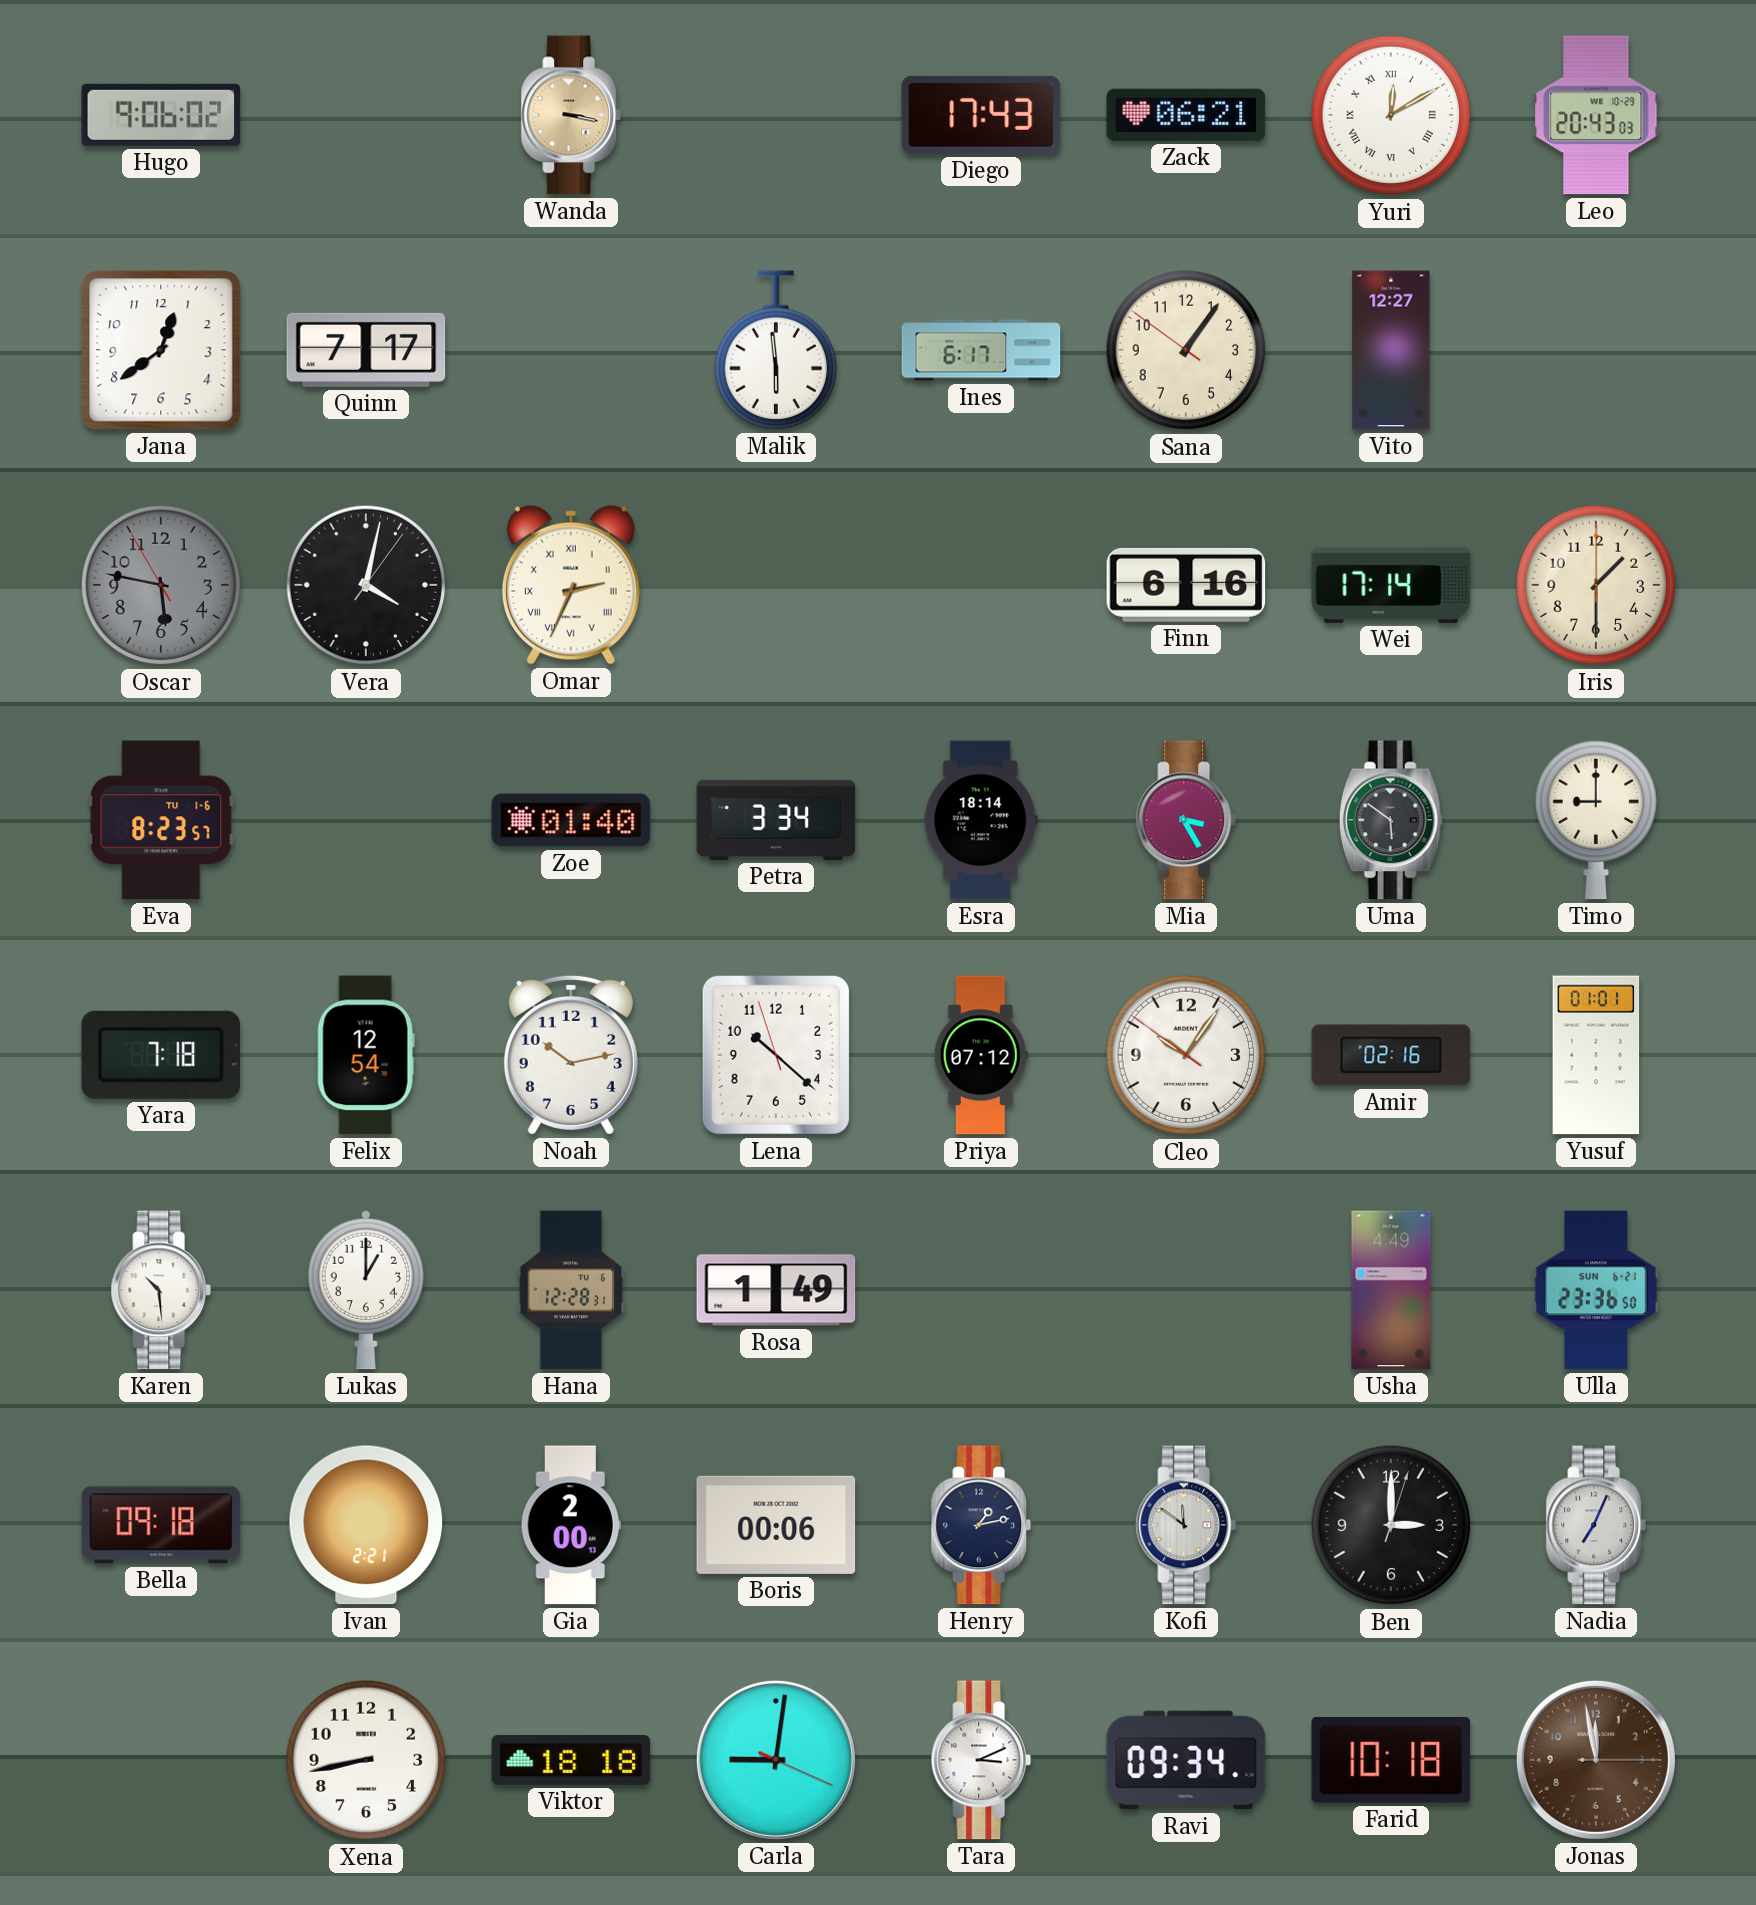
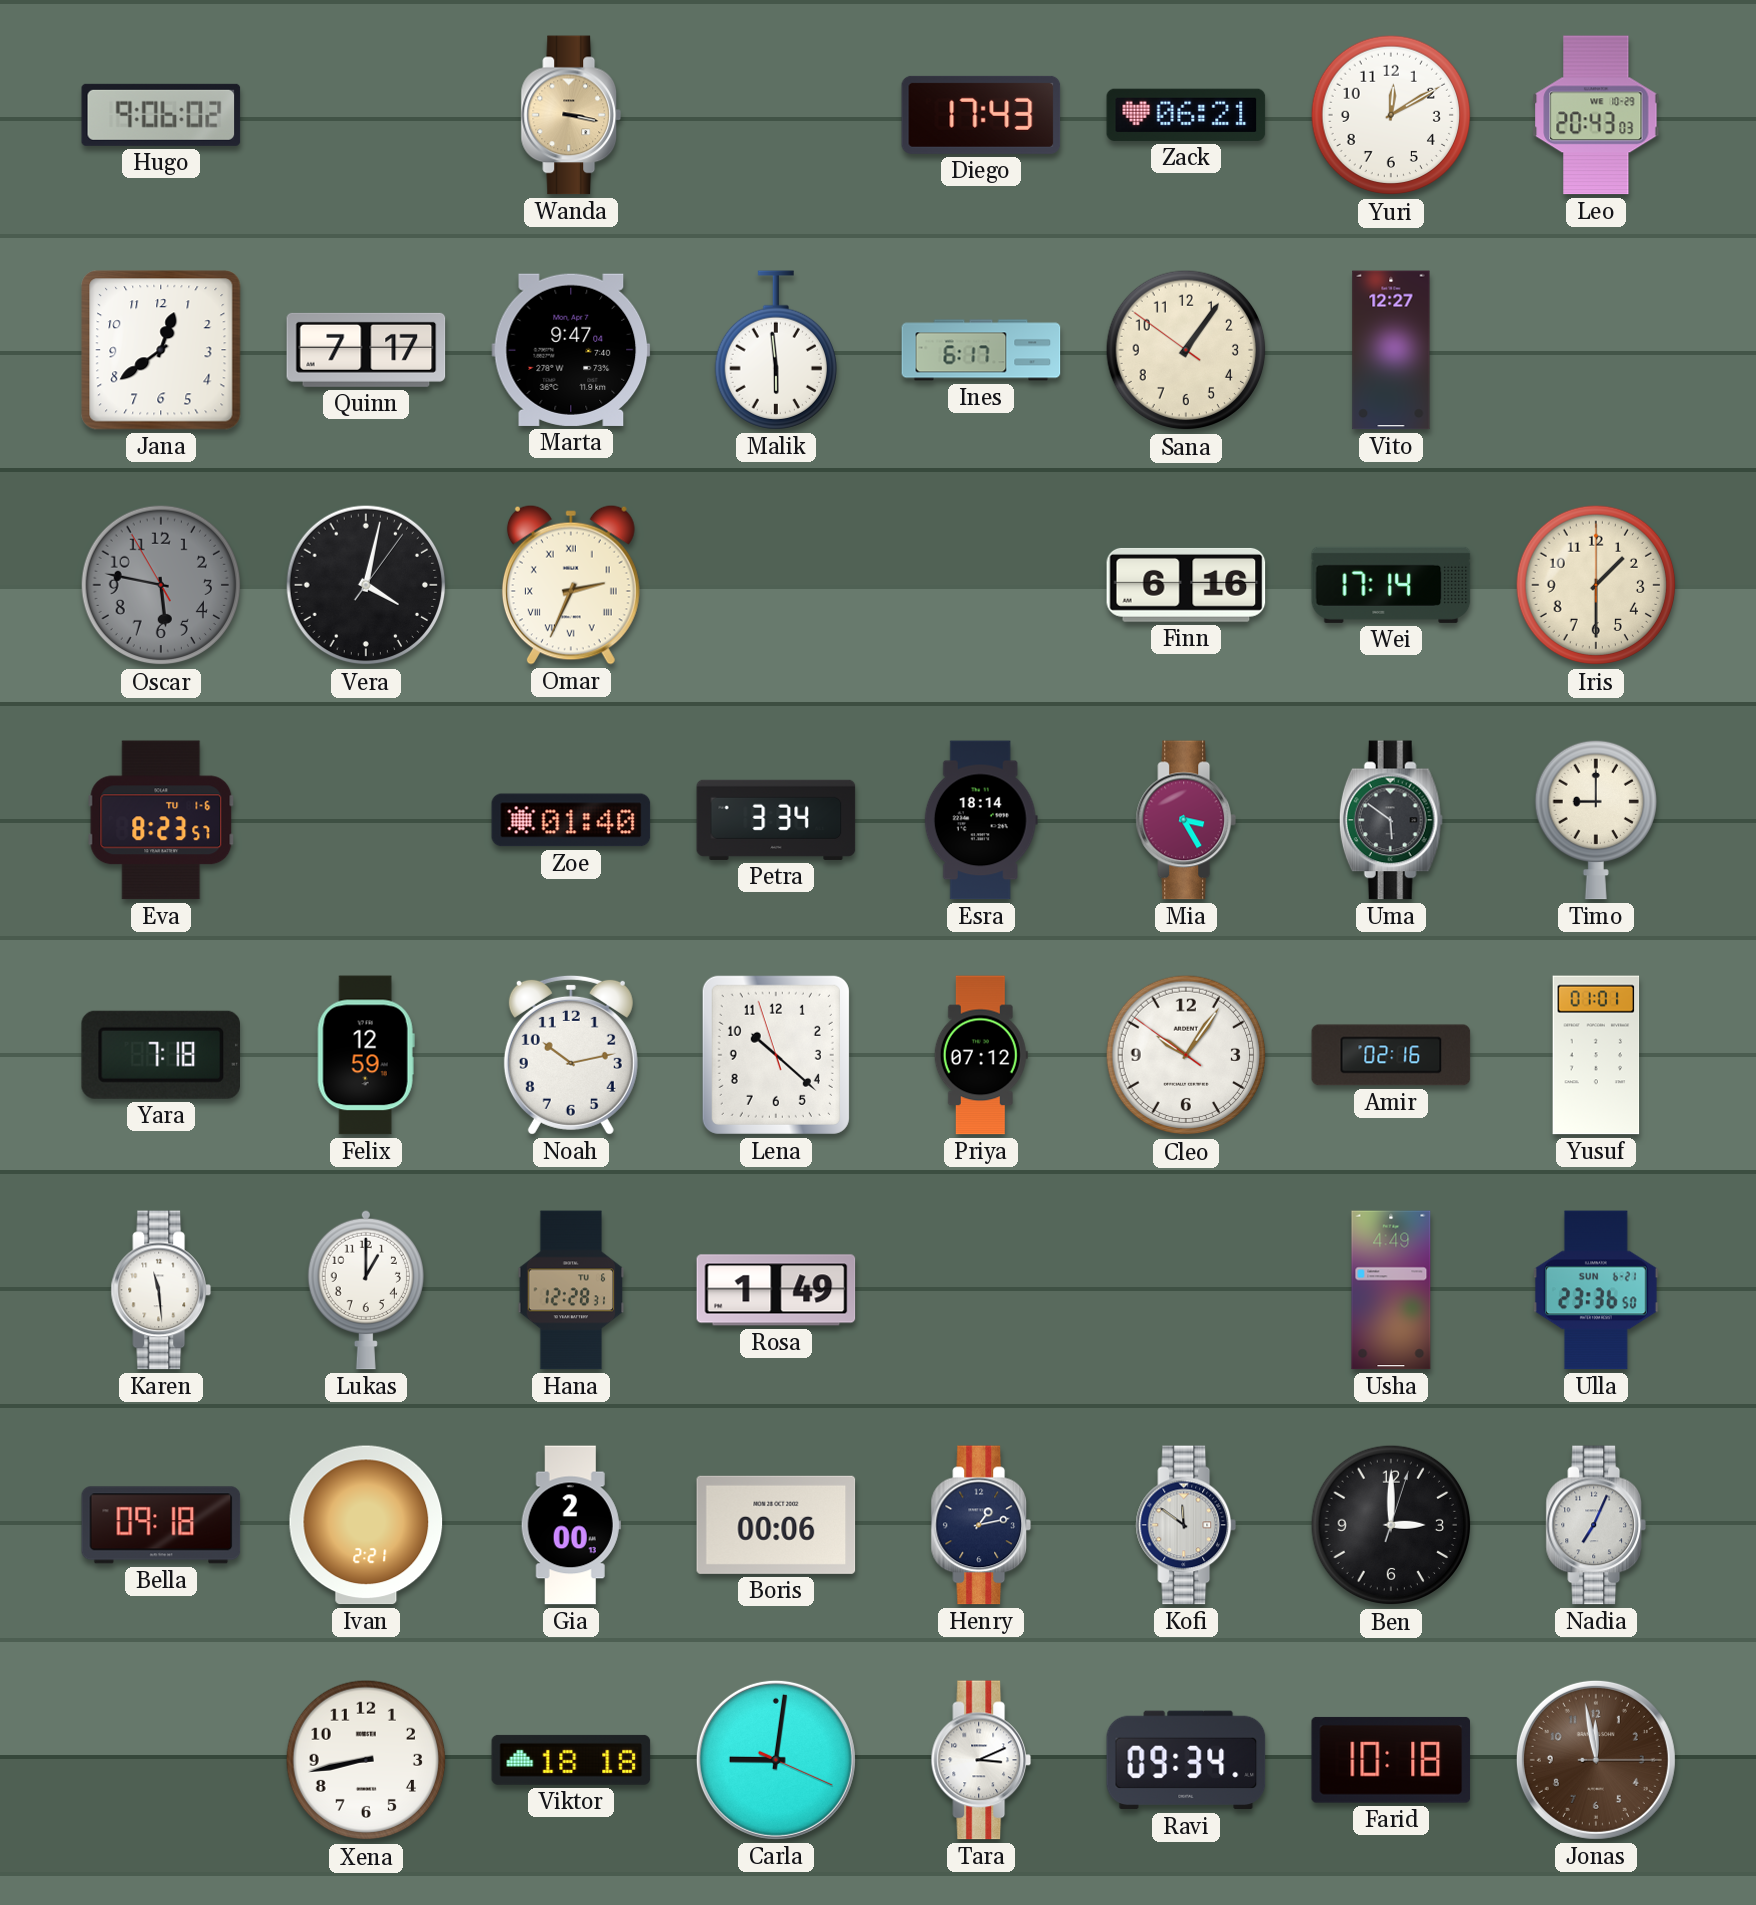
Yuri numerals: Roman -> Arabic
Marta: none -> 9:47
Felix: 12:54 -> 12:59
Karen: 10:29 -> 11:29
